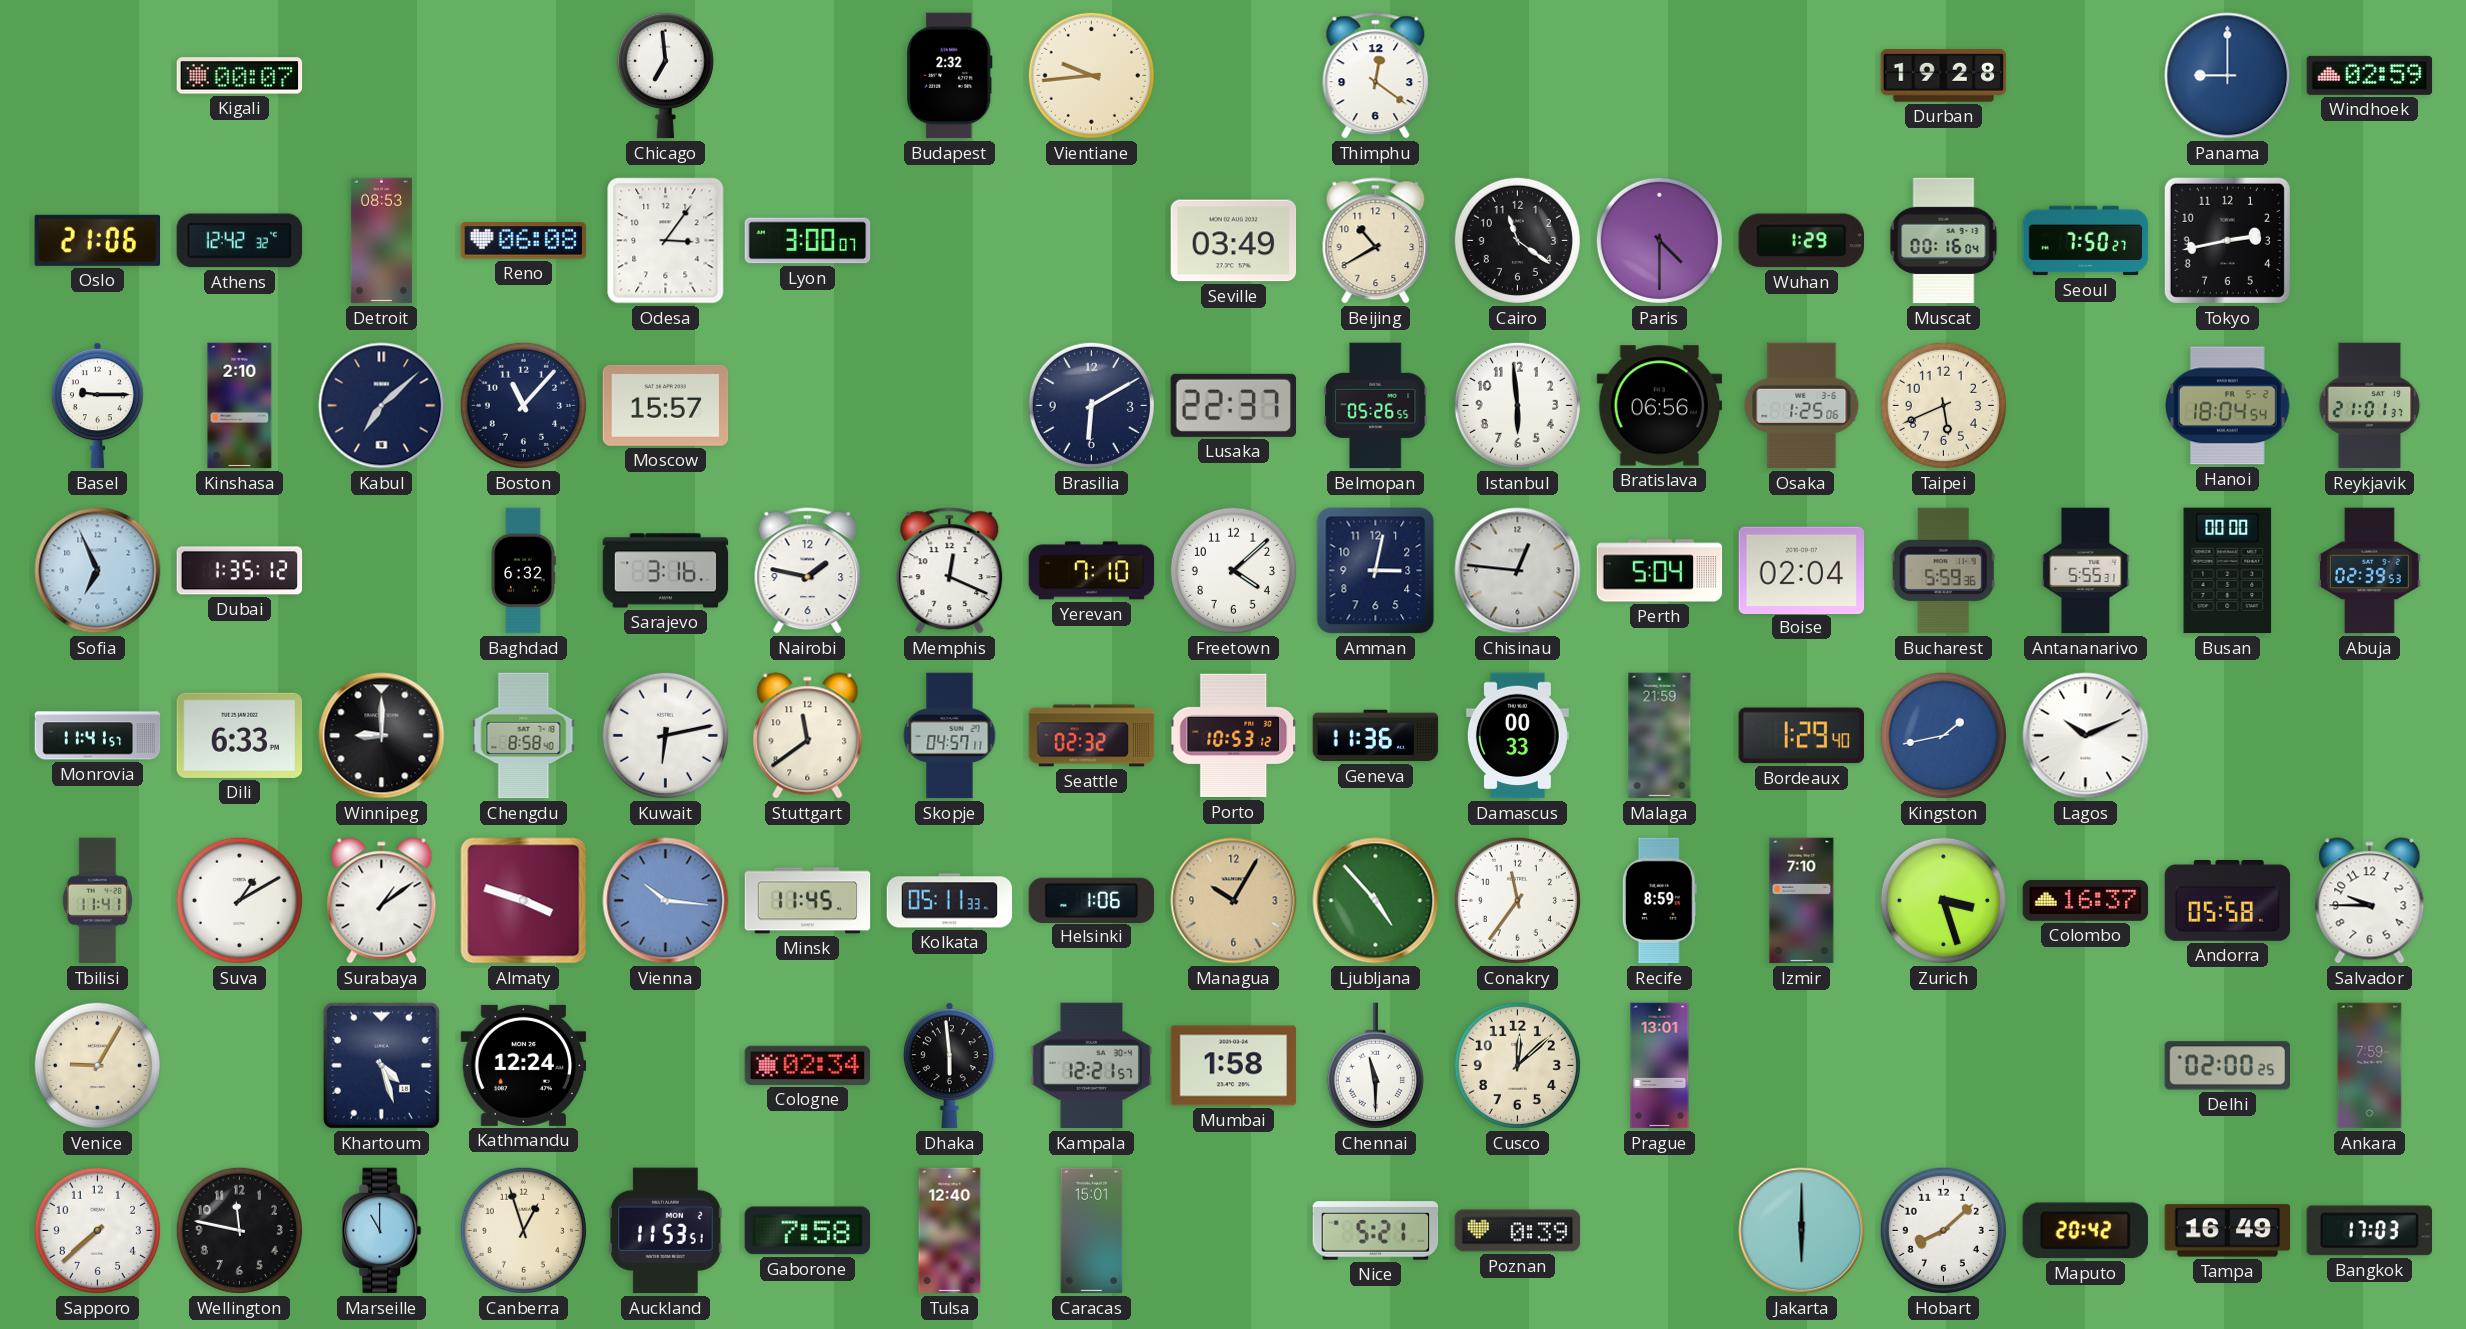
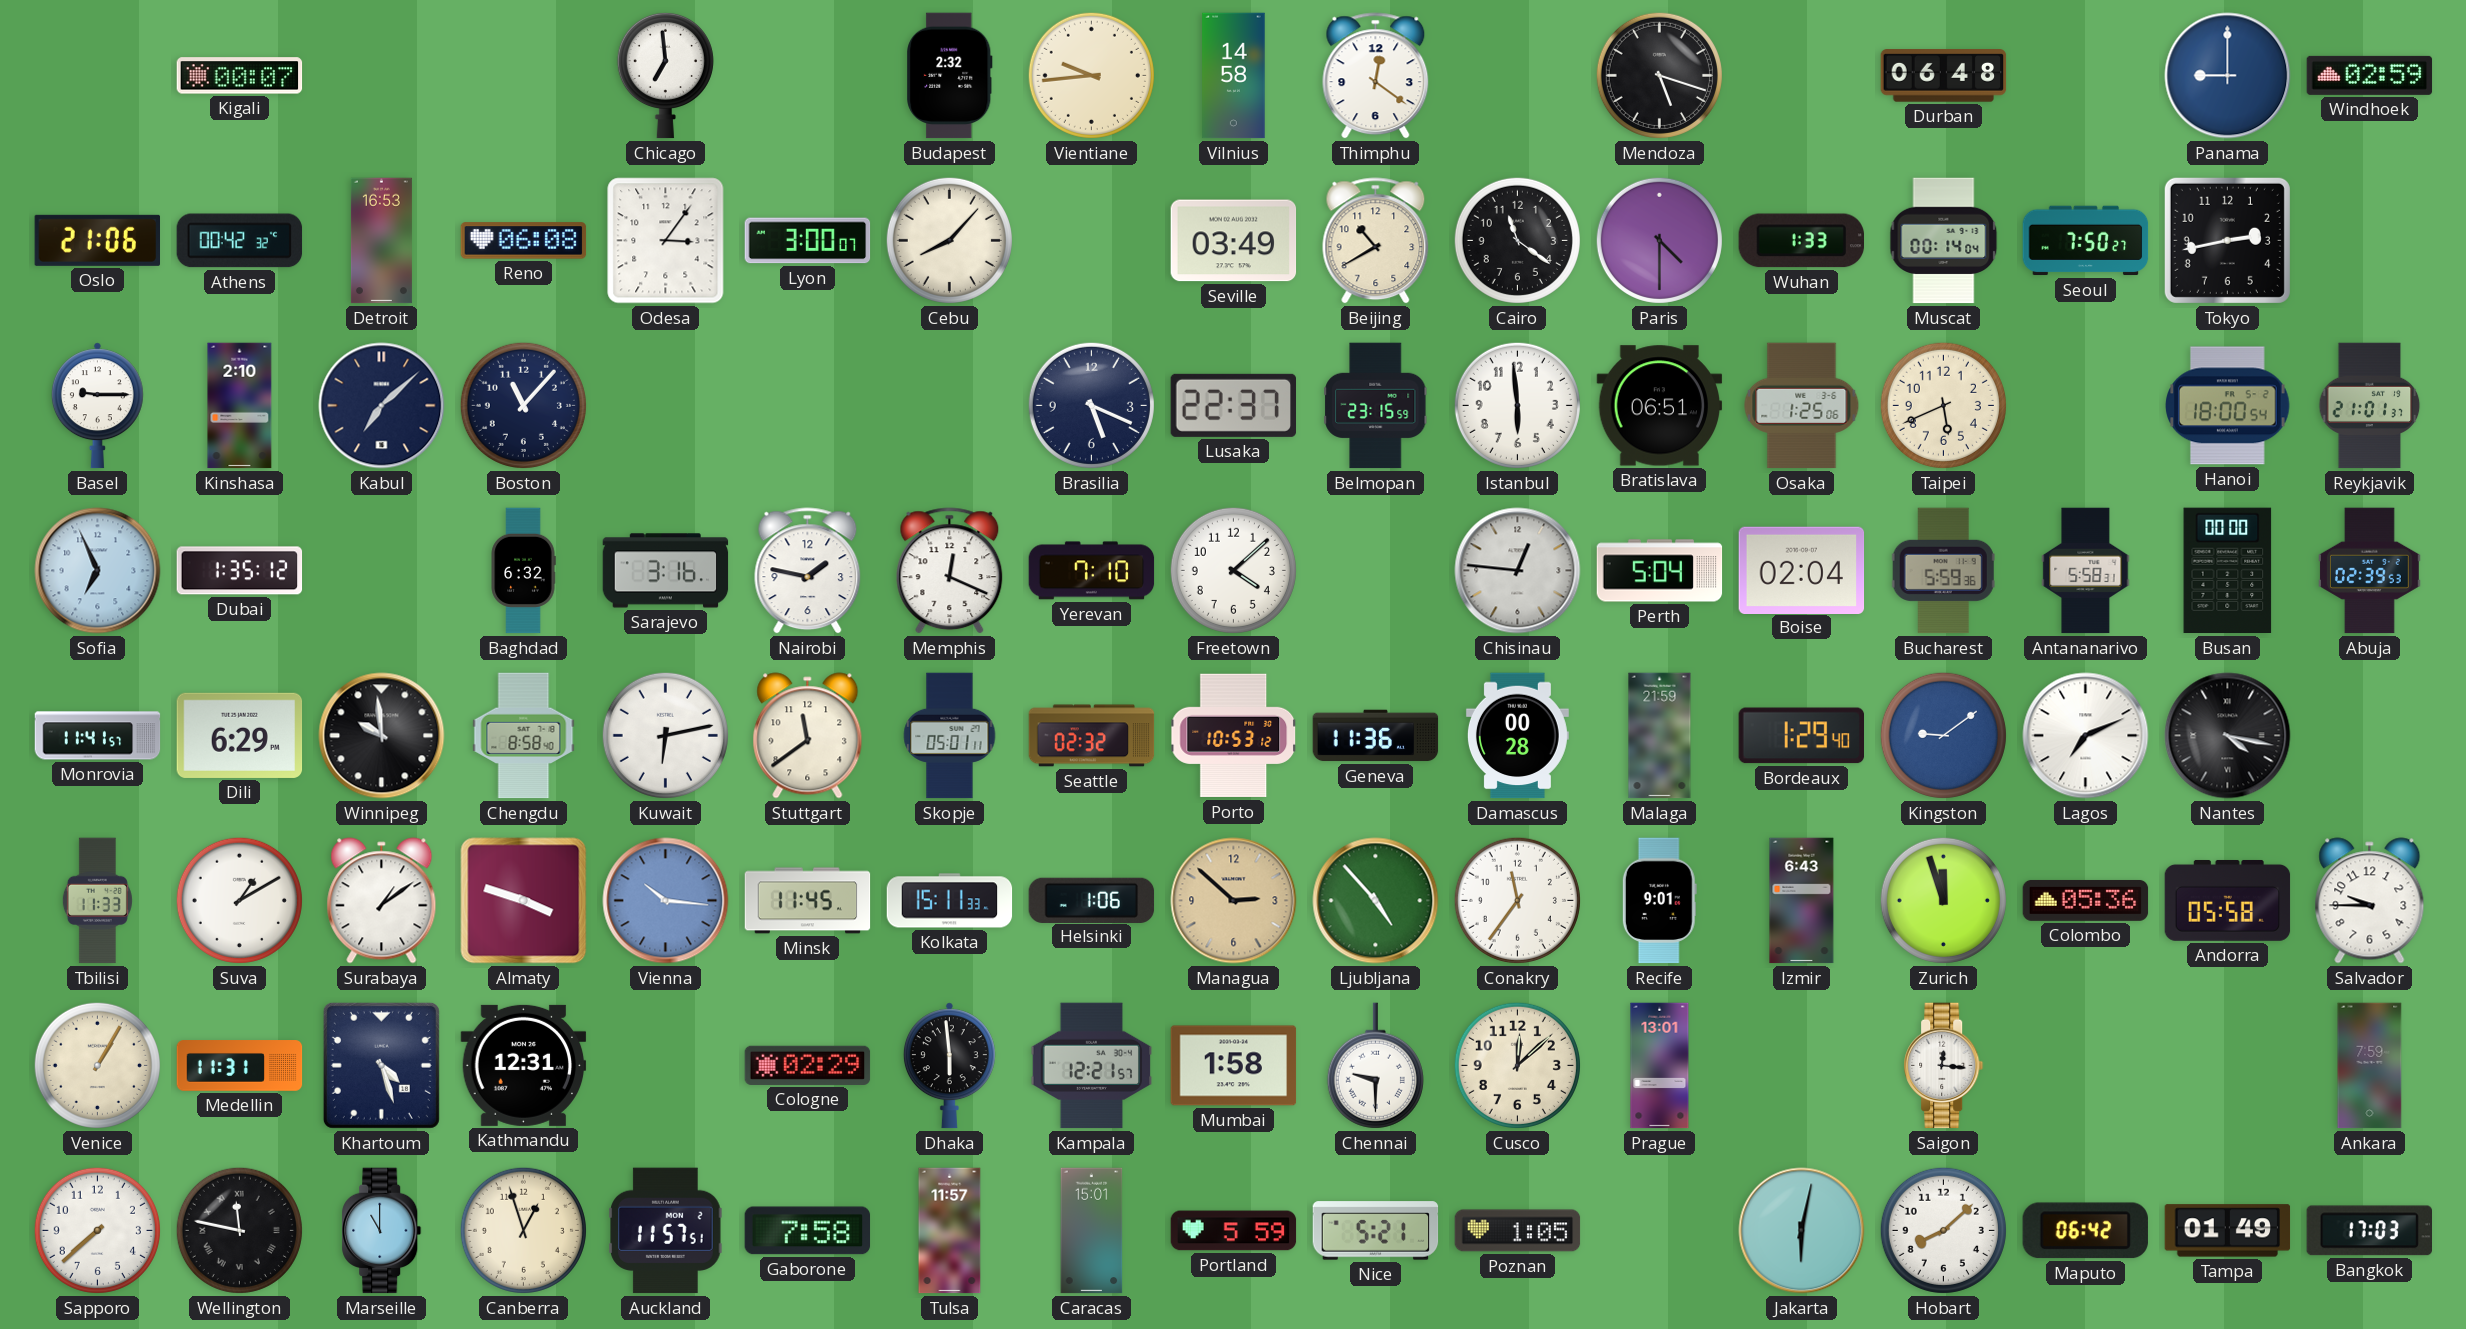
Vilnius: none -> 14:58
Mendoza: none -> 5:18
Durban: 19:28 -> 06:48
Athens: 12:42 -> 00:42
Detroit: 08:53 -> 16:53
Cebu: none -> 8:07
Wuhan: 1:29 -> 1:33
Muscat: 00:16 -> 00:14
Moscow: 15:57 -> none
Brasilia: 6:10 -> 5:19
Belmopan: 05:26 -> 23:15
Bratislava: 06:56 -> 06:51
Hanoi: 18:04 -> 18:00
Amman: 3:02 -> none
Antananarivo: 5:55 -> 5:58
Dili: 6:33 -> 6:29
Winnipeg: 9:00 -> 9:59
Skopje: 04:57 -> 05:01
Damascus: 00:33 -> 00:28
Kingston: 1:43 -> 9:09
Lagos: 10:11 -> 7:11
Nantes: none -> 4:17
Tbilisi: 11:41 -> 11:33
Kolkata: 05:11 -> 15:11
Managua: 10:05 -> 2:52
Recife: 8:59 -> 9:01
Izmir: 7:10 -> 6:43
Zurich: 3:27 -> 11:57
Colombo: 16:37 -> 05:36
Venice: 9:05 -> 1:05
Medellin: none -> 11:31
Kathmandu: 12:24 -> 12:31
Cologne: 02:34 -> 02:29
Chennai: 11:30 -> 9:30
Saigon: none -> 12:16
Delhi: 02:00 -> none
Wellington numerals: Arabic -> Roman
Auckland: 11:53 -> 11:57
Tulsa: 12:40 -> 11:57
Portland: none -> 5:59
Poznan: 0:39 -> 1:05
Jakarta: 6:00 -> 6:02
Maputo: 20:42 -> 06:42
Tampa: 16:49 -> 01:49
